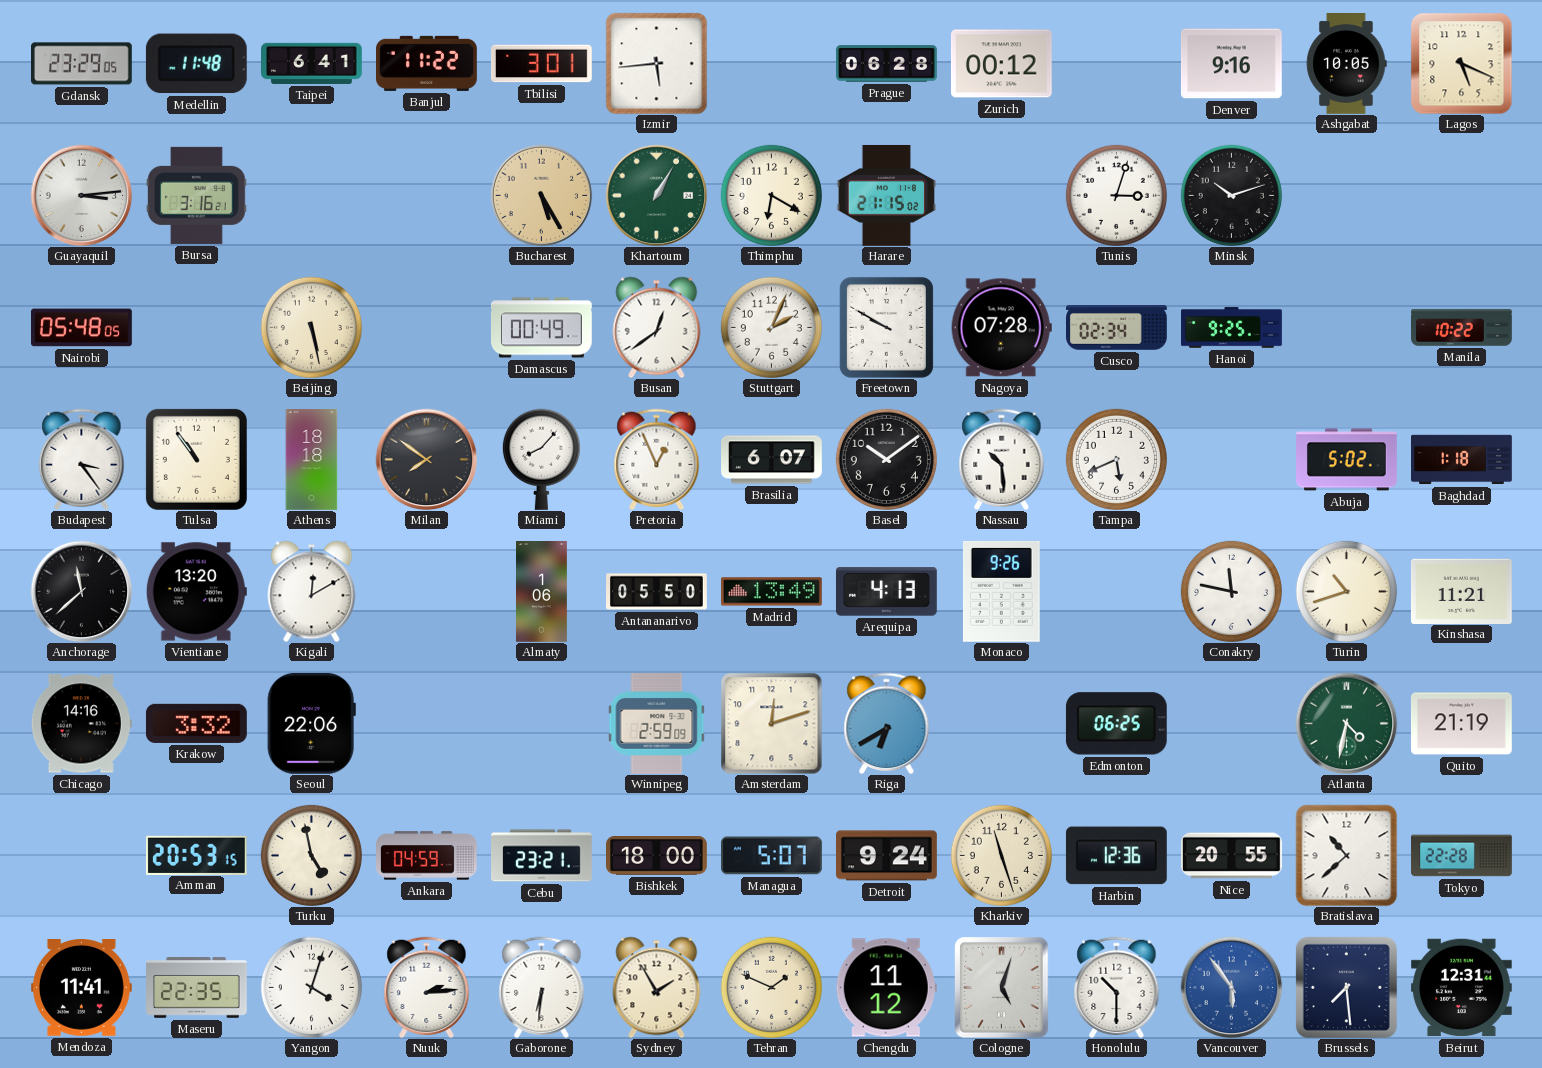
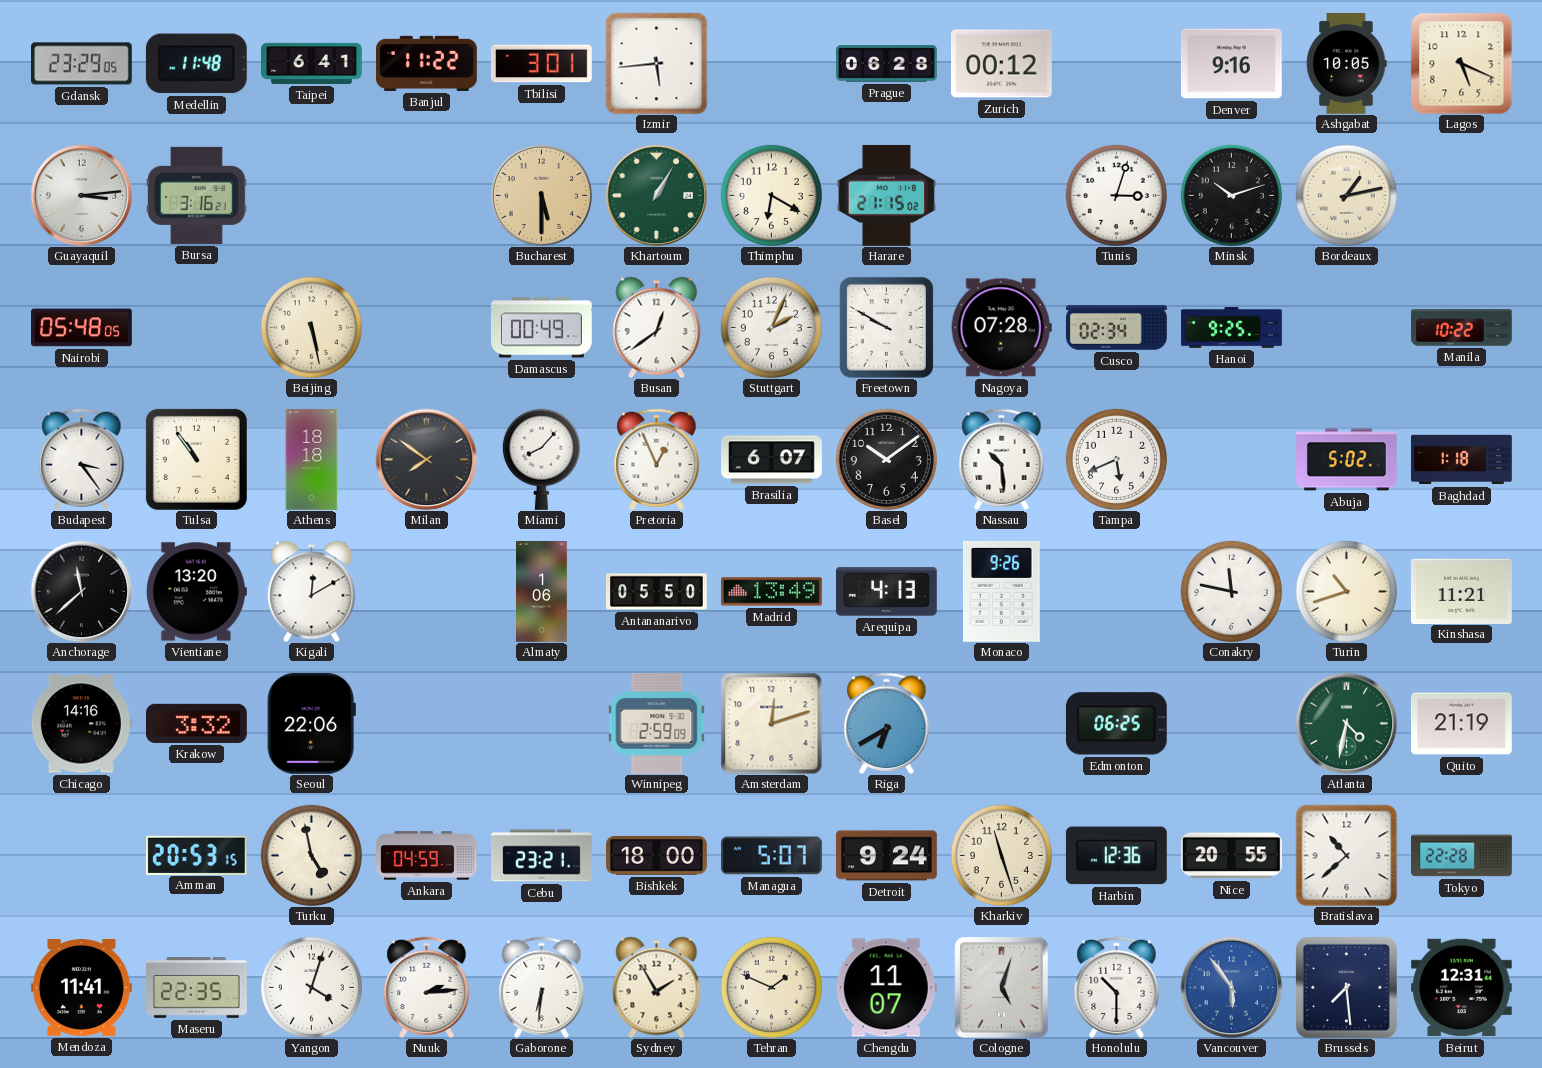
Bucharest: 5:25 -> 5:30
Bordeaux: none -> 1:13
Chengdu: 11:12 -> 11:07
